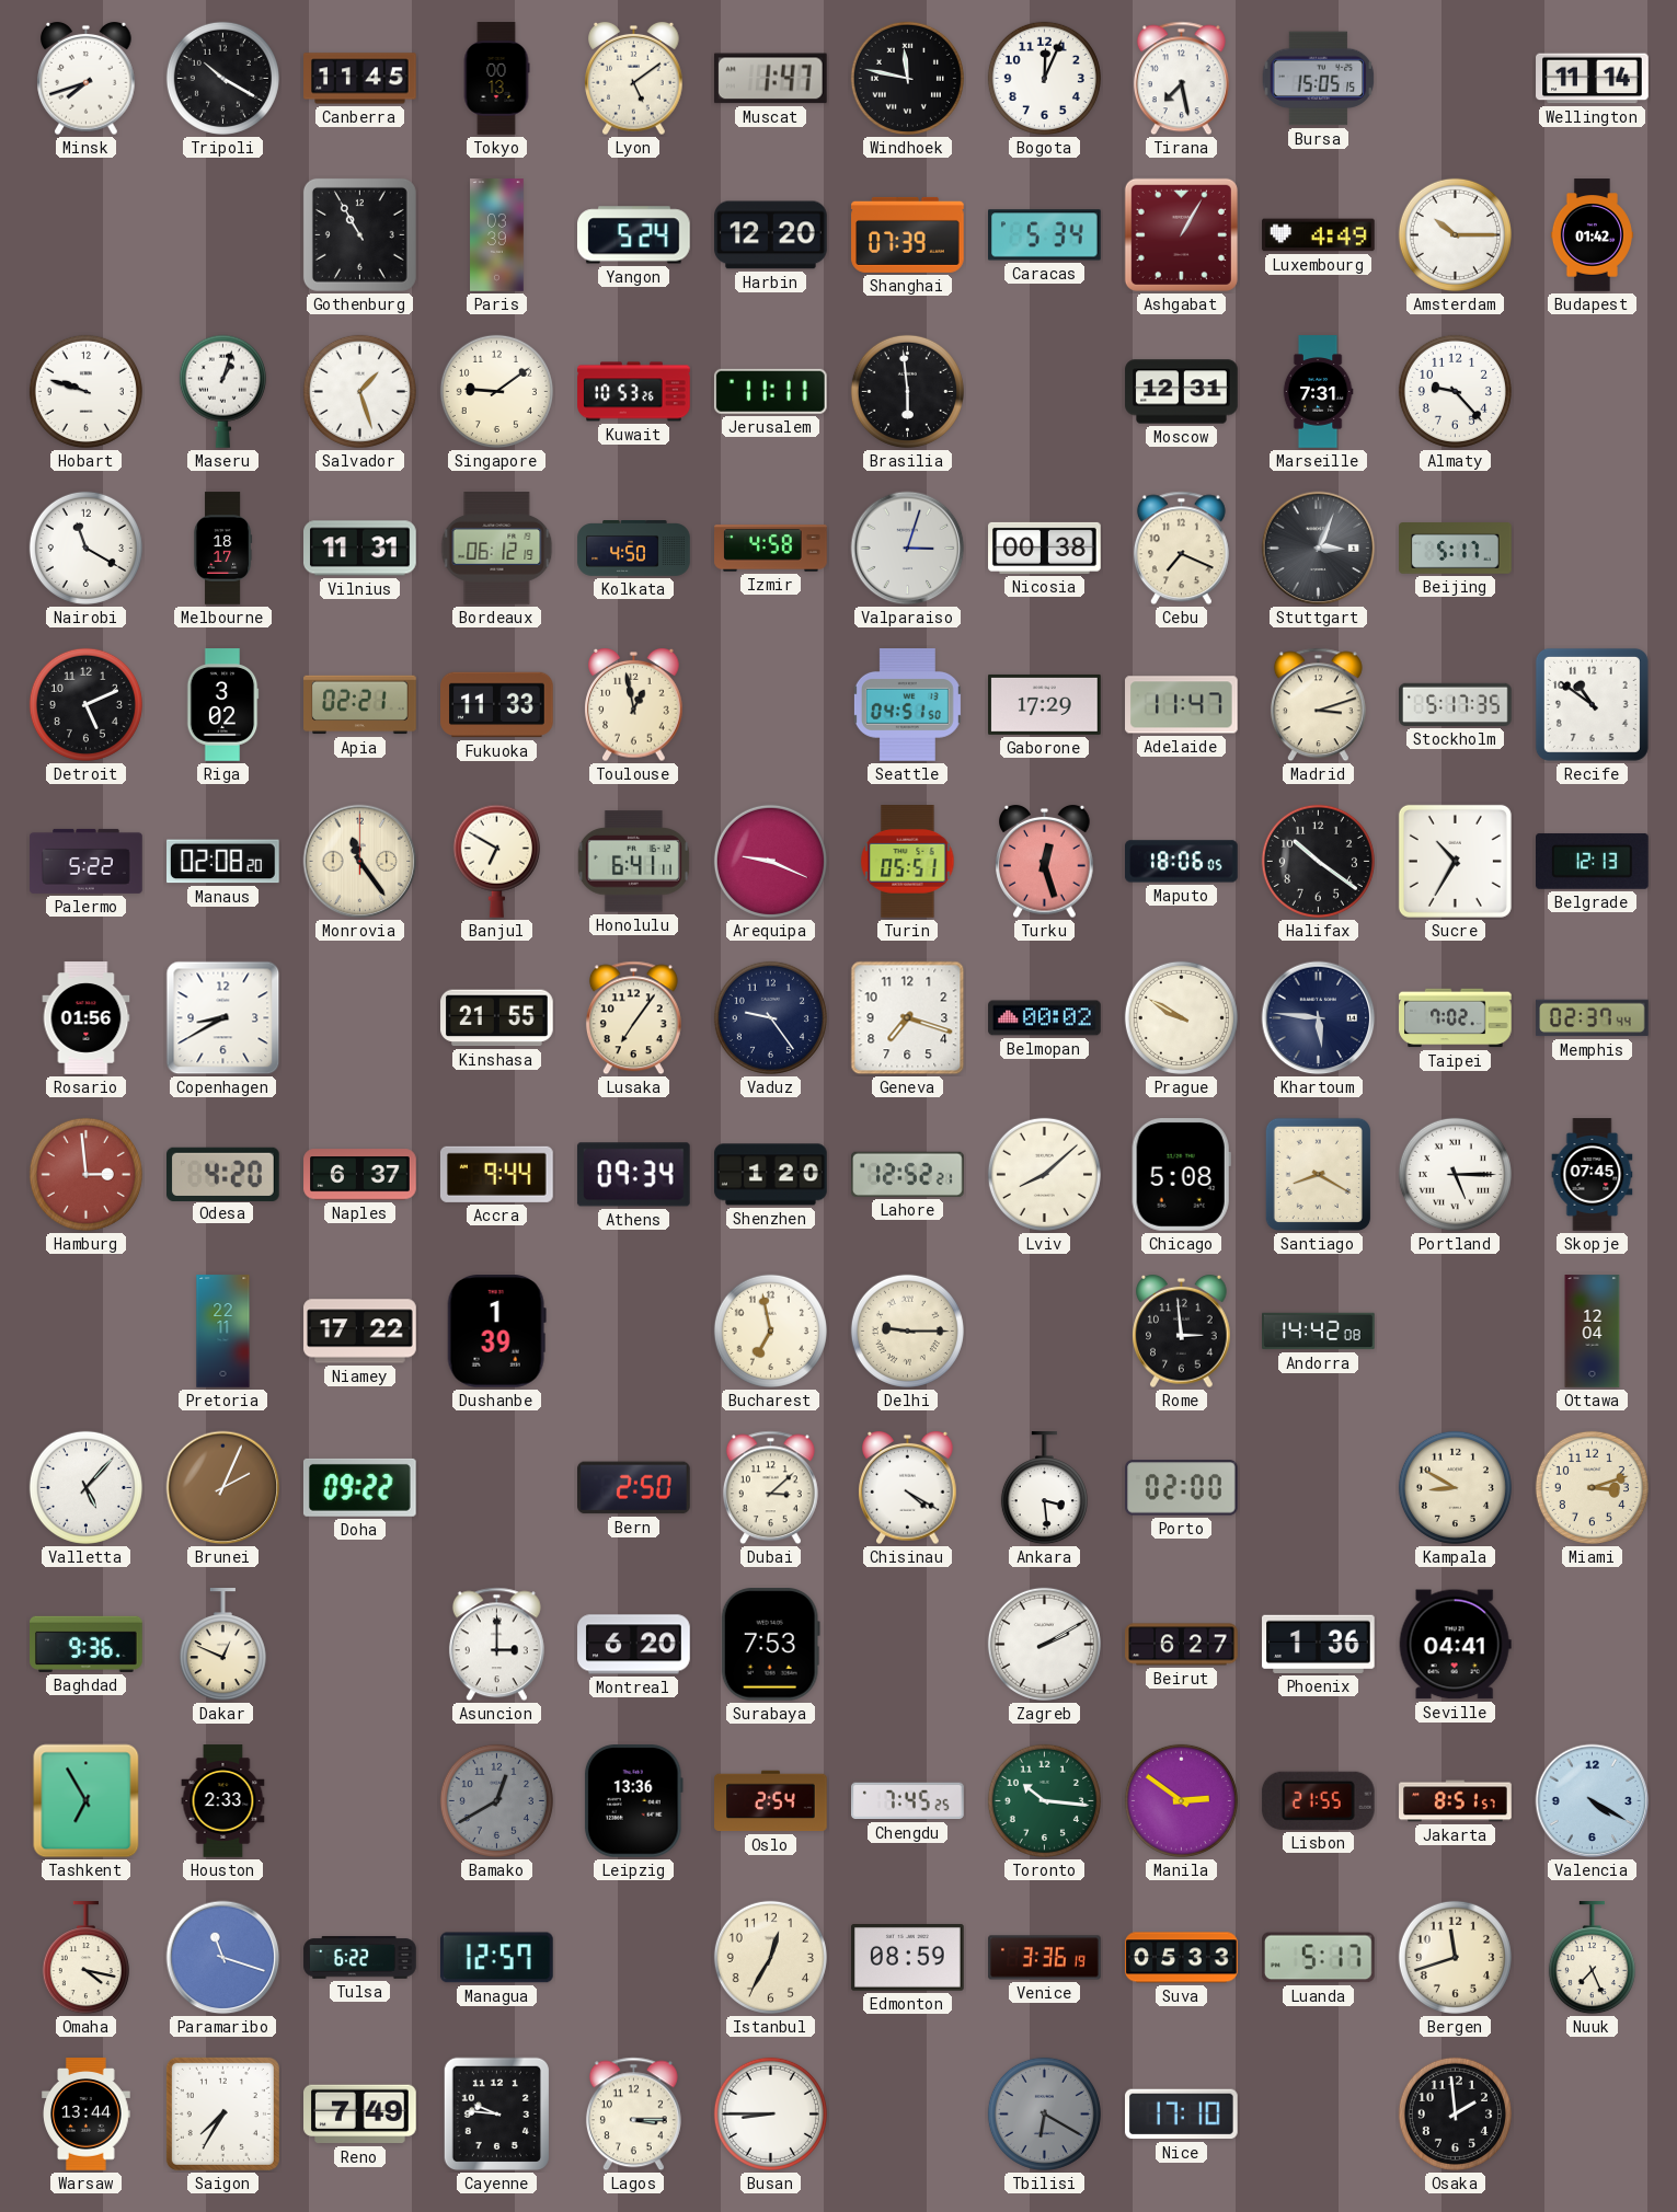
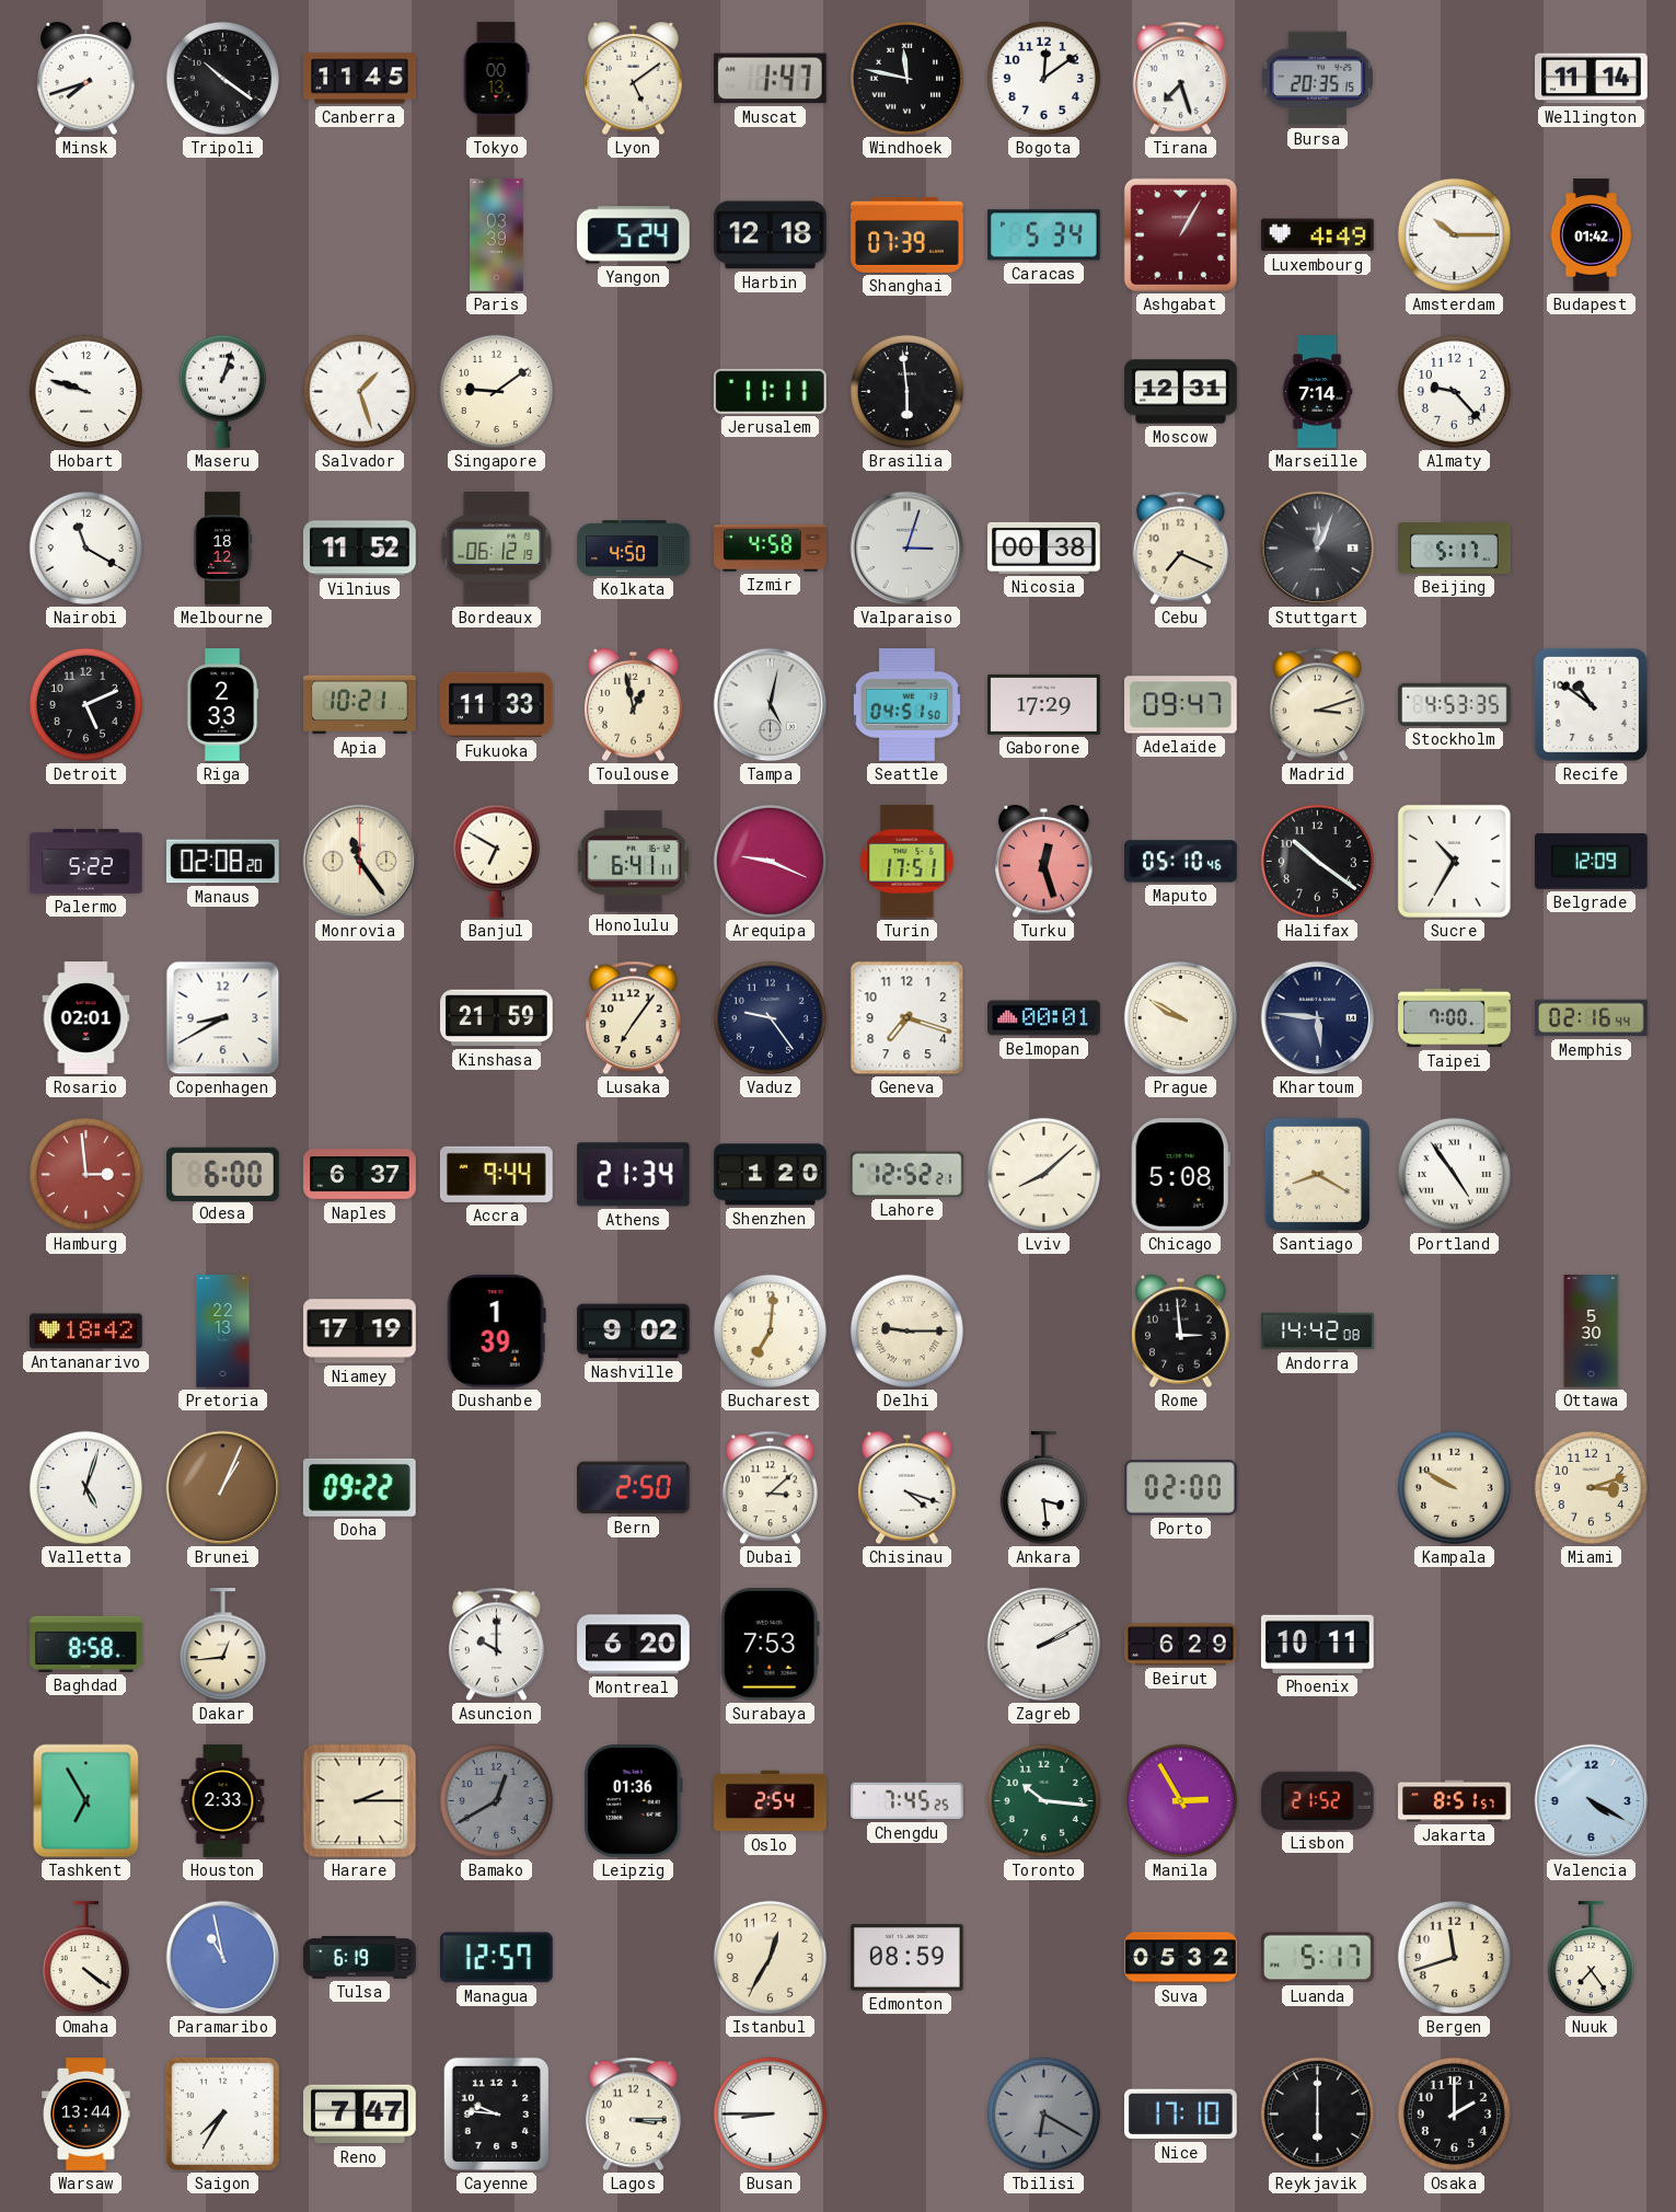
Tripoli: 10:20 -> 10:21
Bogota: 12:04 -> 12:09
Tirana: 7:28 -> 7:27
Bursa: 15:05 -> 20:35
Gothenburg: 10:55 -> none
Harbin: 12:20 -> 12:18
Kuwait: 10:53 -> none
Marseille: 7:31 -> 7:14
Melbourne: 18:17 -> 18:12
Vilnius: 11:31 -> 11:52
Stuttgart: 3:04 -> 12:04
Riga: 3:02 -> 2:33
Apia: 02:21 -> 10:21
Tampa: none -> 5:02
Adelaide: 11:47 -> 09:47
Stockholm: 5:17 -> 4:53
Turin: 05:51 -> 17:51
Maputo: 18:06 -> 05:10
Belgrade: 12:13 -> 12:09
Rosario: 01:56 -> 02:01
Kinshasa: 21:55 -> 21:59
Belmopan: 00:02 -> 00:01
Taipei: 7:02 -> 7:00
Memphis: 02:37 -> 02:16
Odesa: 4:20 -> 6:00
Athens: 09:34 -> 21:34
Portland: 5:15 -> 4:54
Skopje: 07:45 -> none
Antananarivo: none -> 18:42
Pretoria: 22:11 -> 22:13
Niamey: 17:22 -> 17:19
Nashville: none -> 9:02
Bucharest: 6:58 -> 7:01
Ottawa: 12:04 -> 5:30
Valletta: 5:07 -> 5:03
Brunei: 2:04 -> 1:04
Chisinau: 4:20 -> 4:18
Kampala: 8:50 -> 9:50
Baghdad: 9:36 -> 8:58
Dakar: 12:49 -> 12:44
Asuncion: 3:00 -> 10:00
Beirut: 6:27 -> 6:29
Phoenix: 1:36 -> 10:11
Seville: 04:41 -> none
Harare: none -> 2:15
Leipzig: 13:36 -> 01:36
Manila: 2:51 -> 2:55
Lisbon: 21:55 -> 21:52
Omaha: 4:17 -> 4:21
Paramaribo: 11:18 -> 10:58
Tulsa: 6:22 -> 6:19
Venice: 3:36 -> none
Suva: 05:33 -> 05:32
Nuuk: 7:26 -> 7:24
Reno: 7:49 -> 7:47
Reykjavik: none -> 6:00
Osaka: 1:59 -> 2:00
